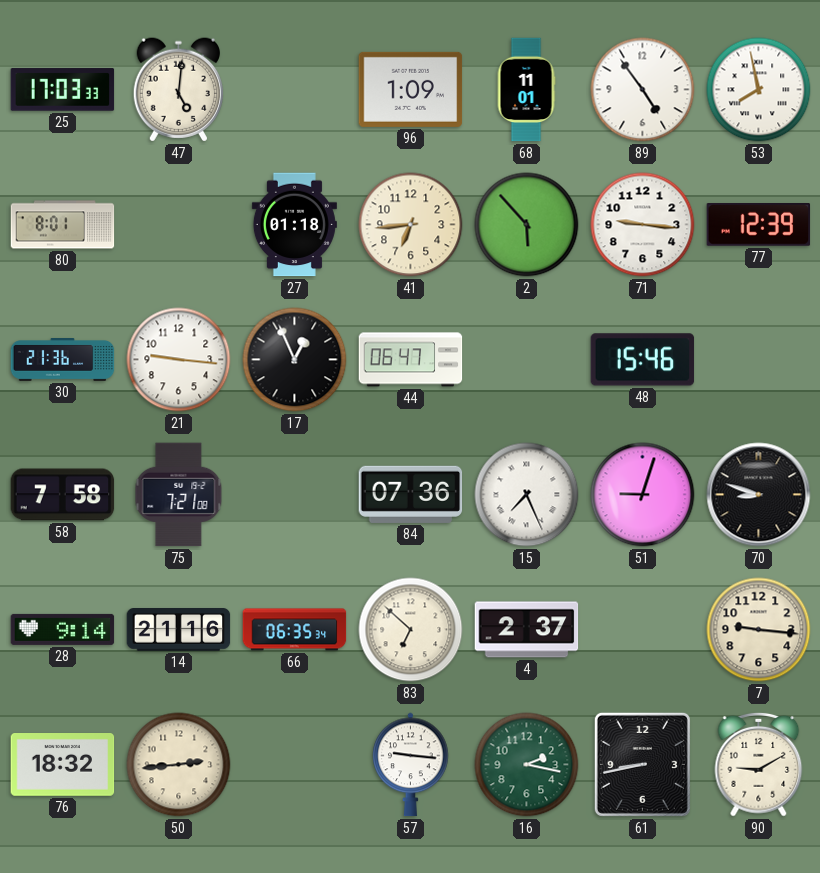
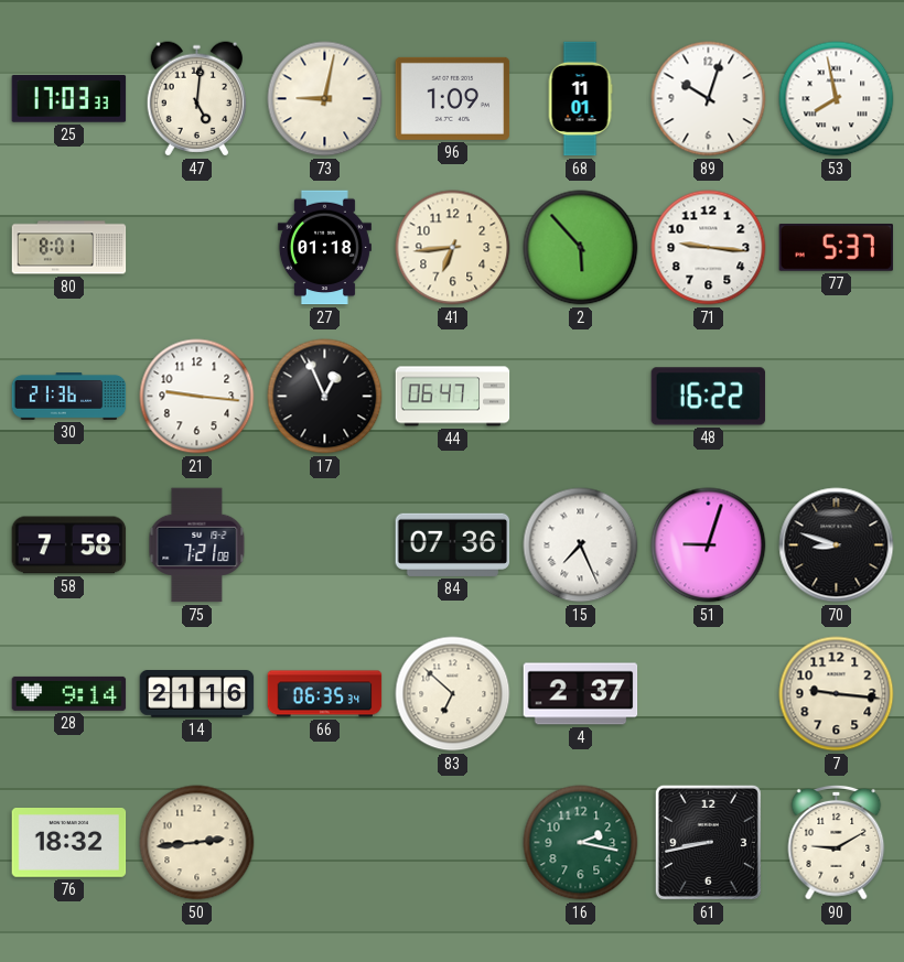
73: none -> 9:02
89: 4:54 -> 10:03
77: 12:39 -> 5:37
48: 15:46 -> 16:22
57: 9:16 -> none
